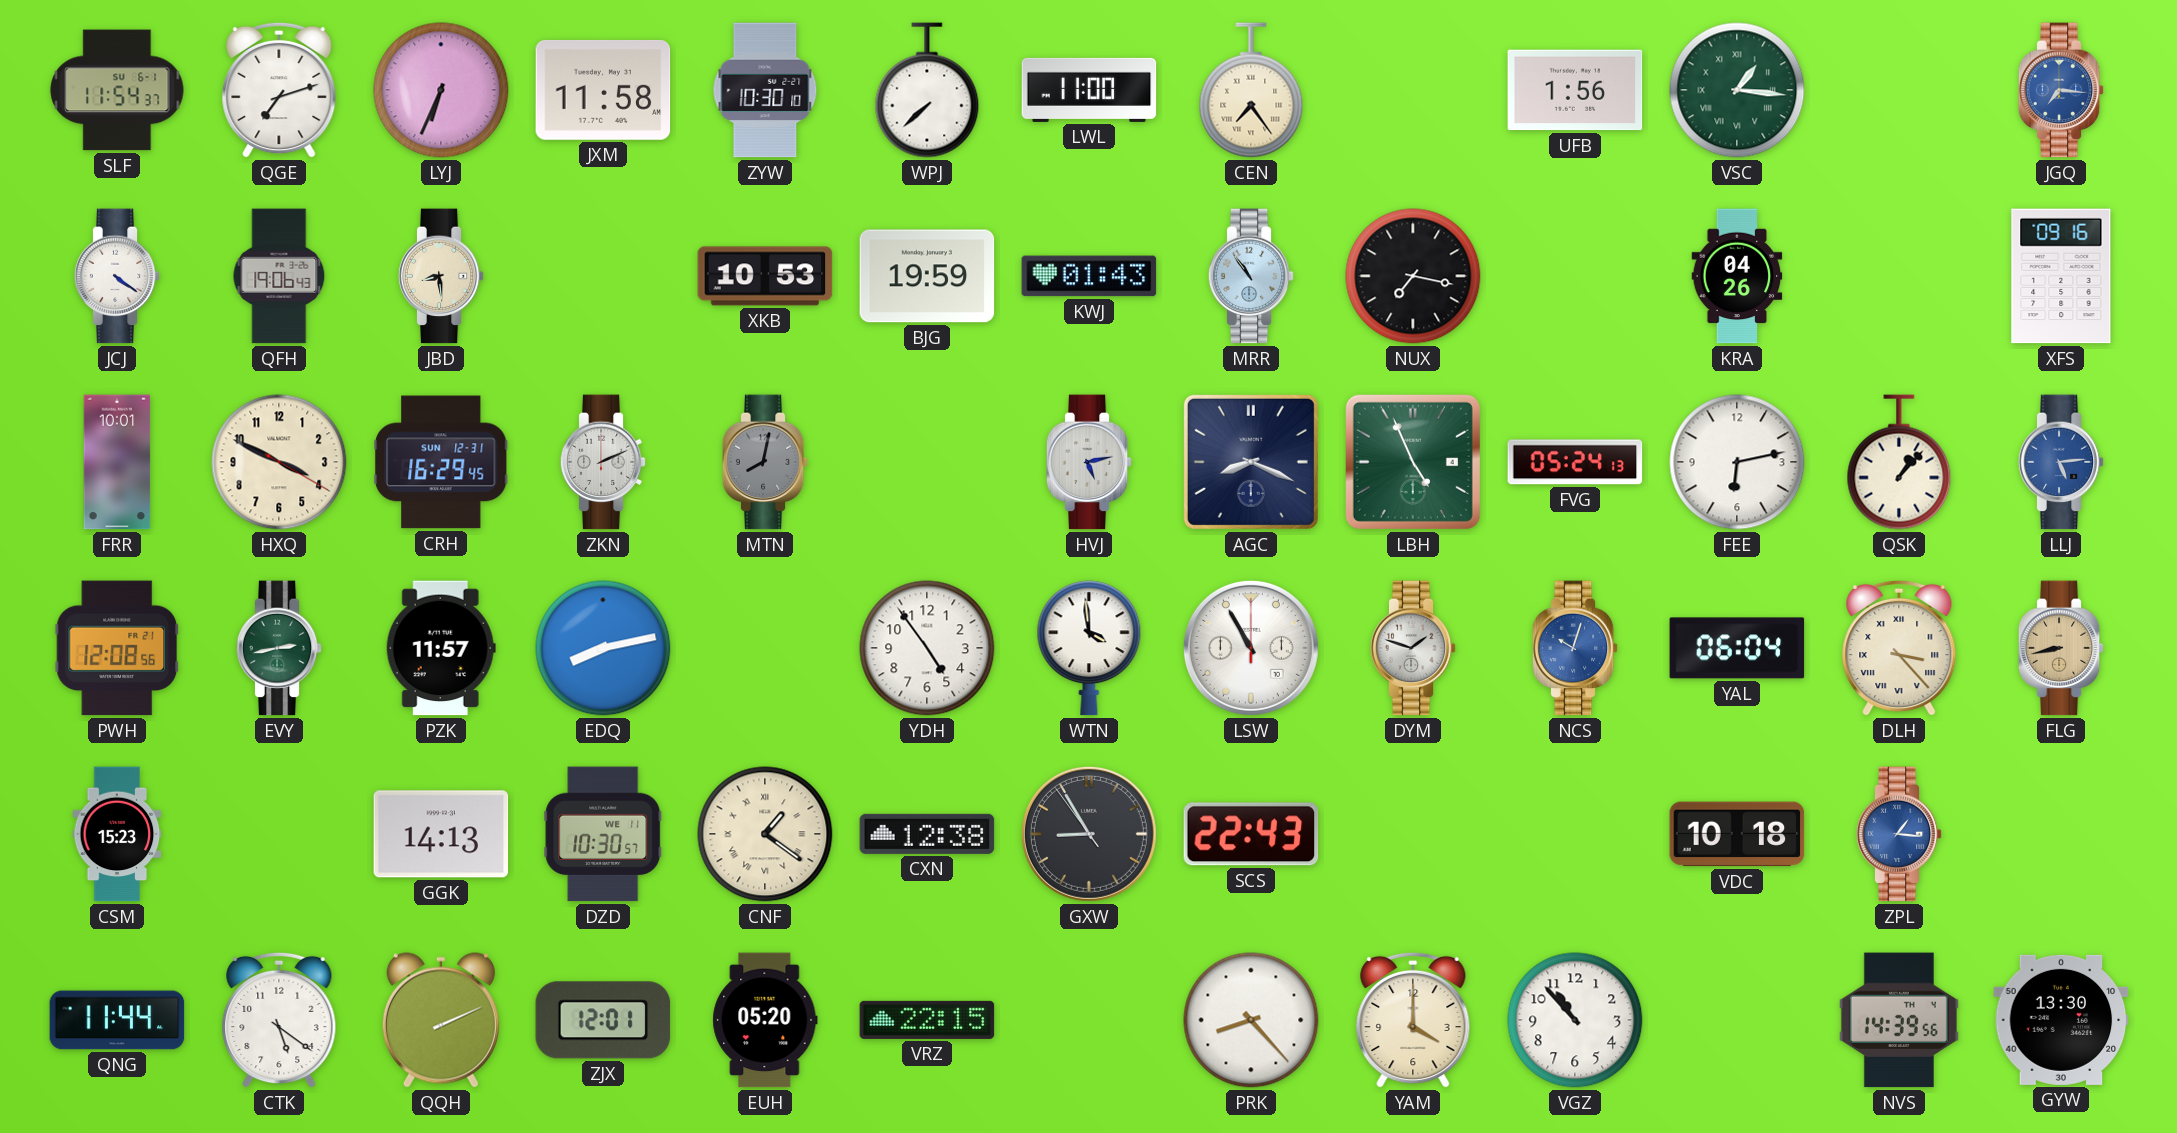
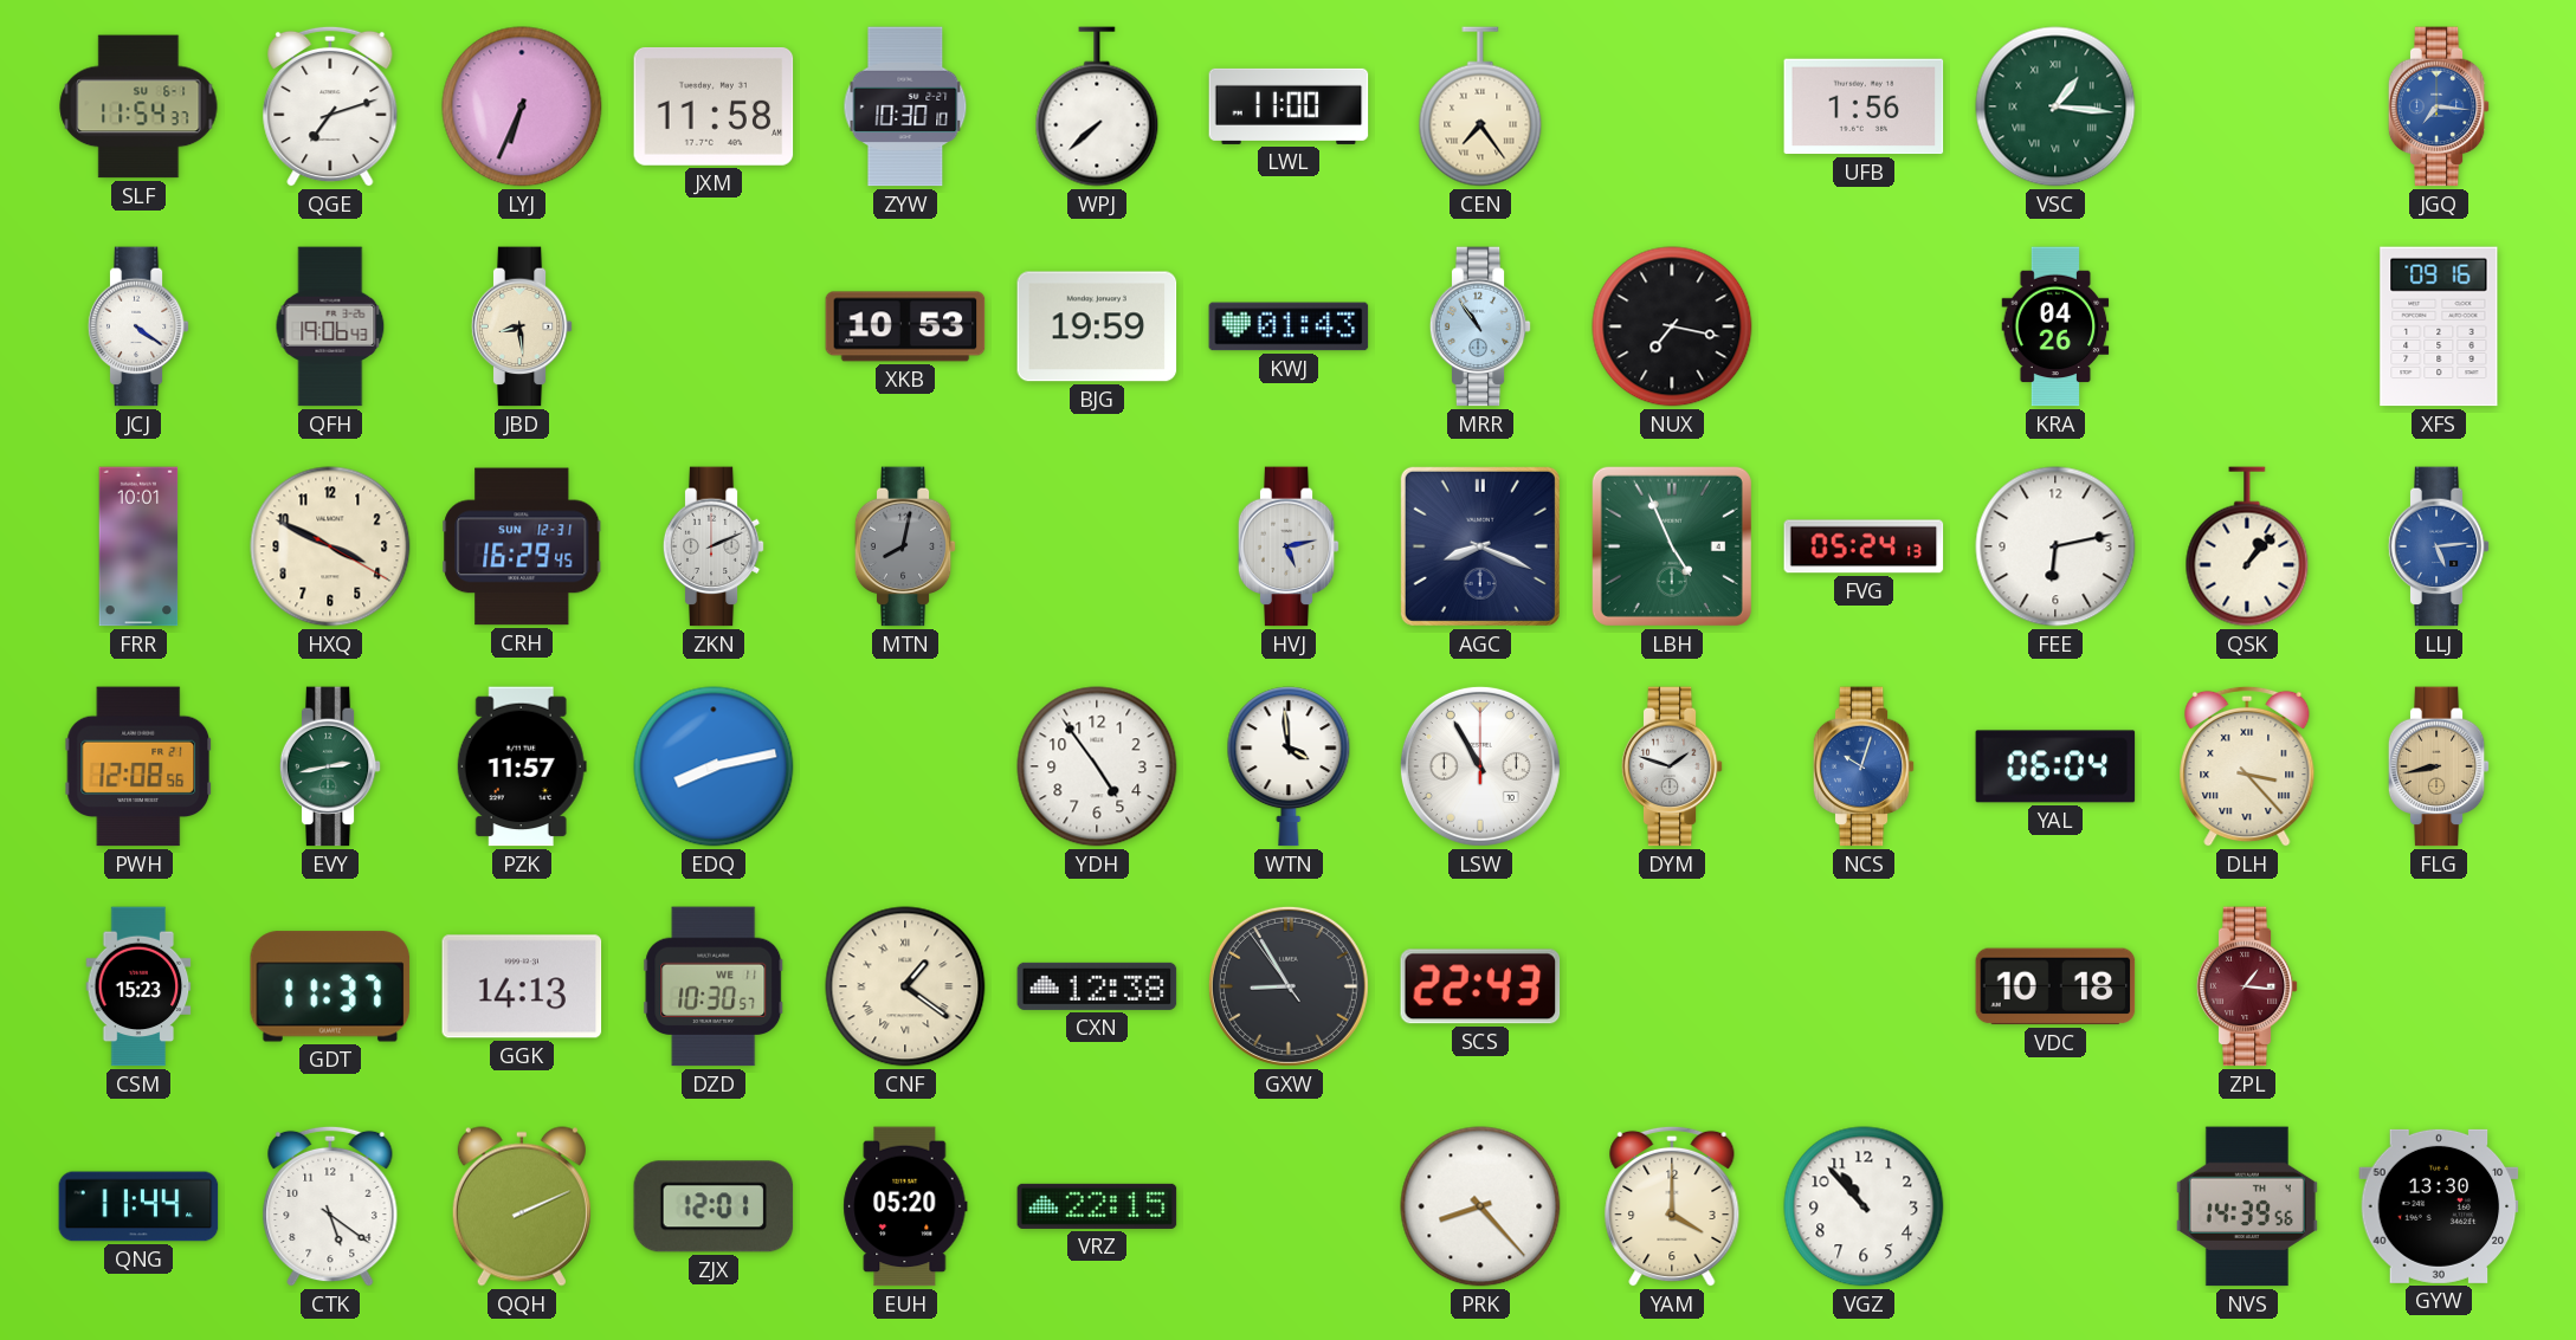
GDT: none -> 11:37
ZPL dial: blue -> burgundy
